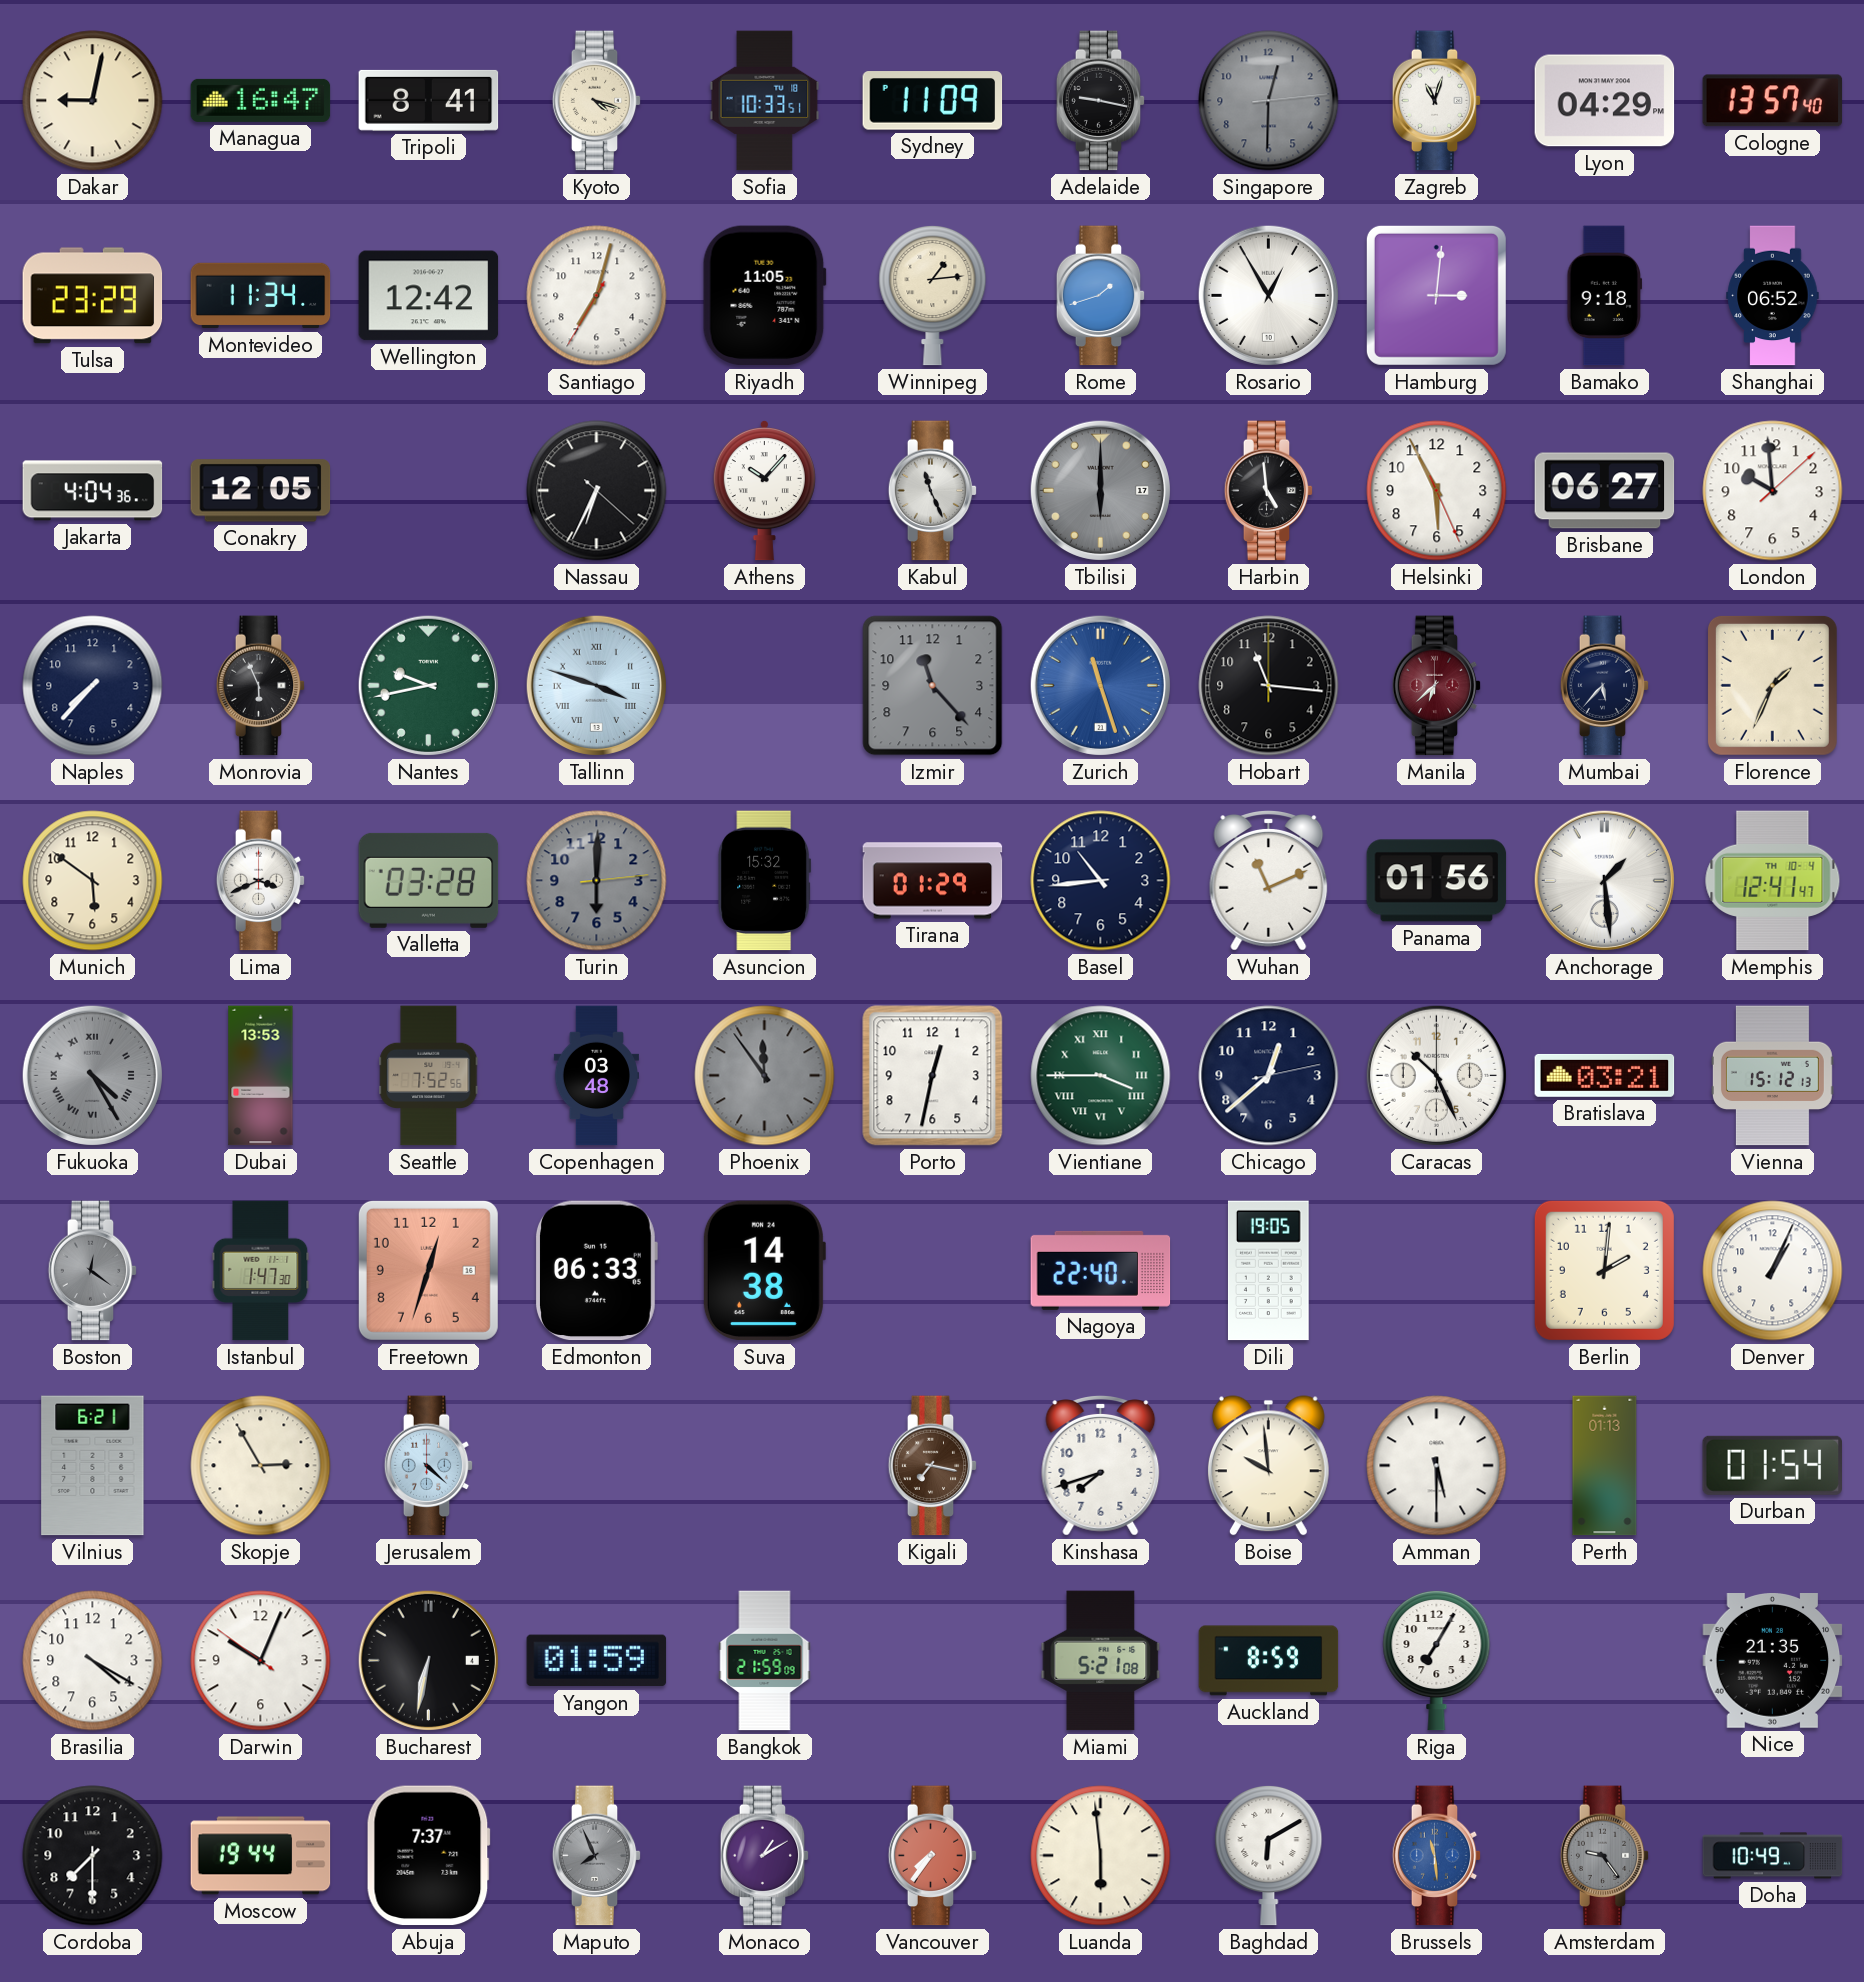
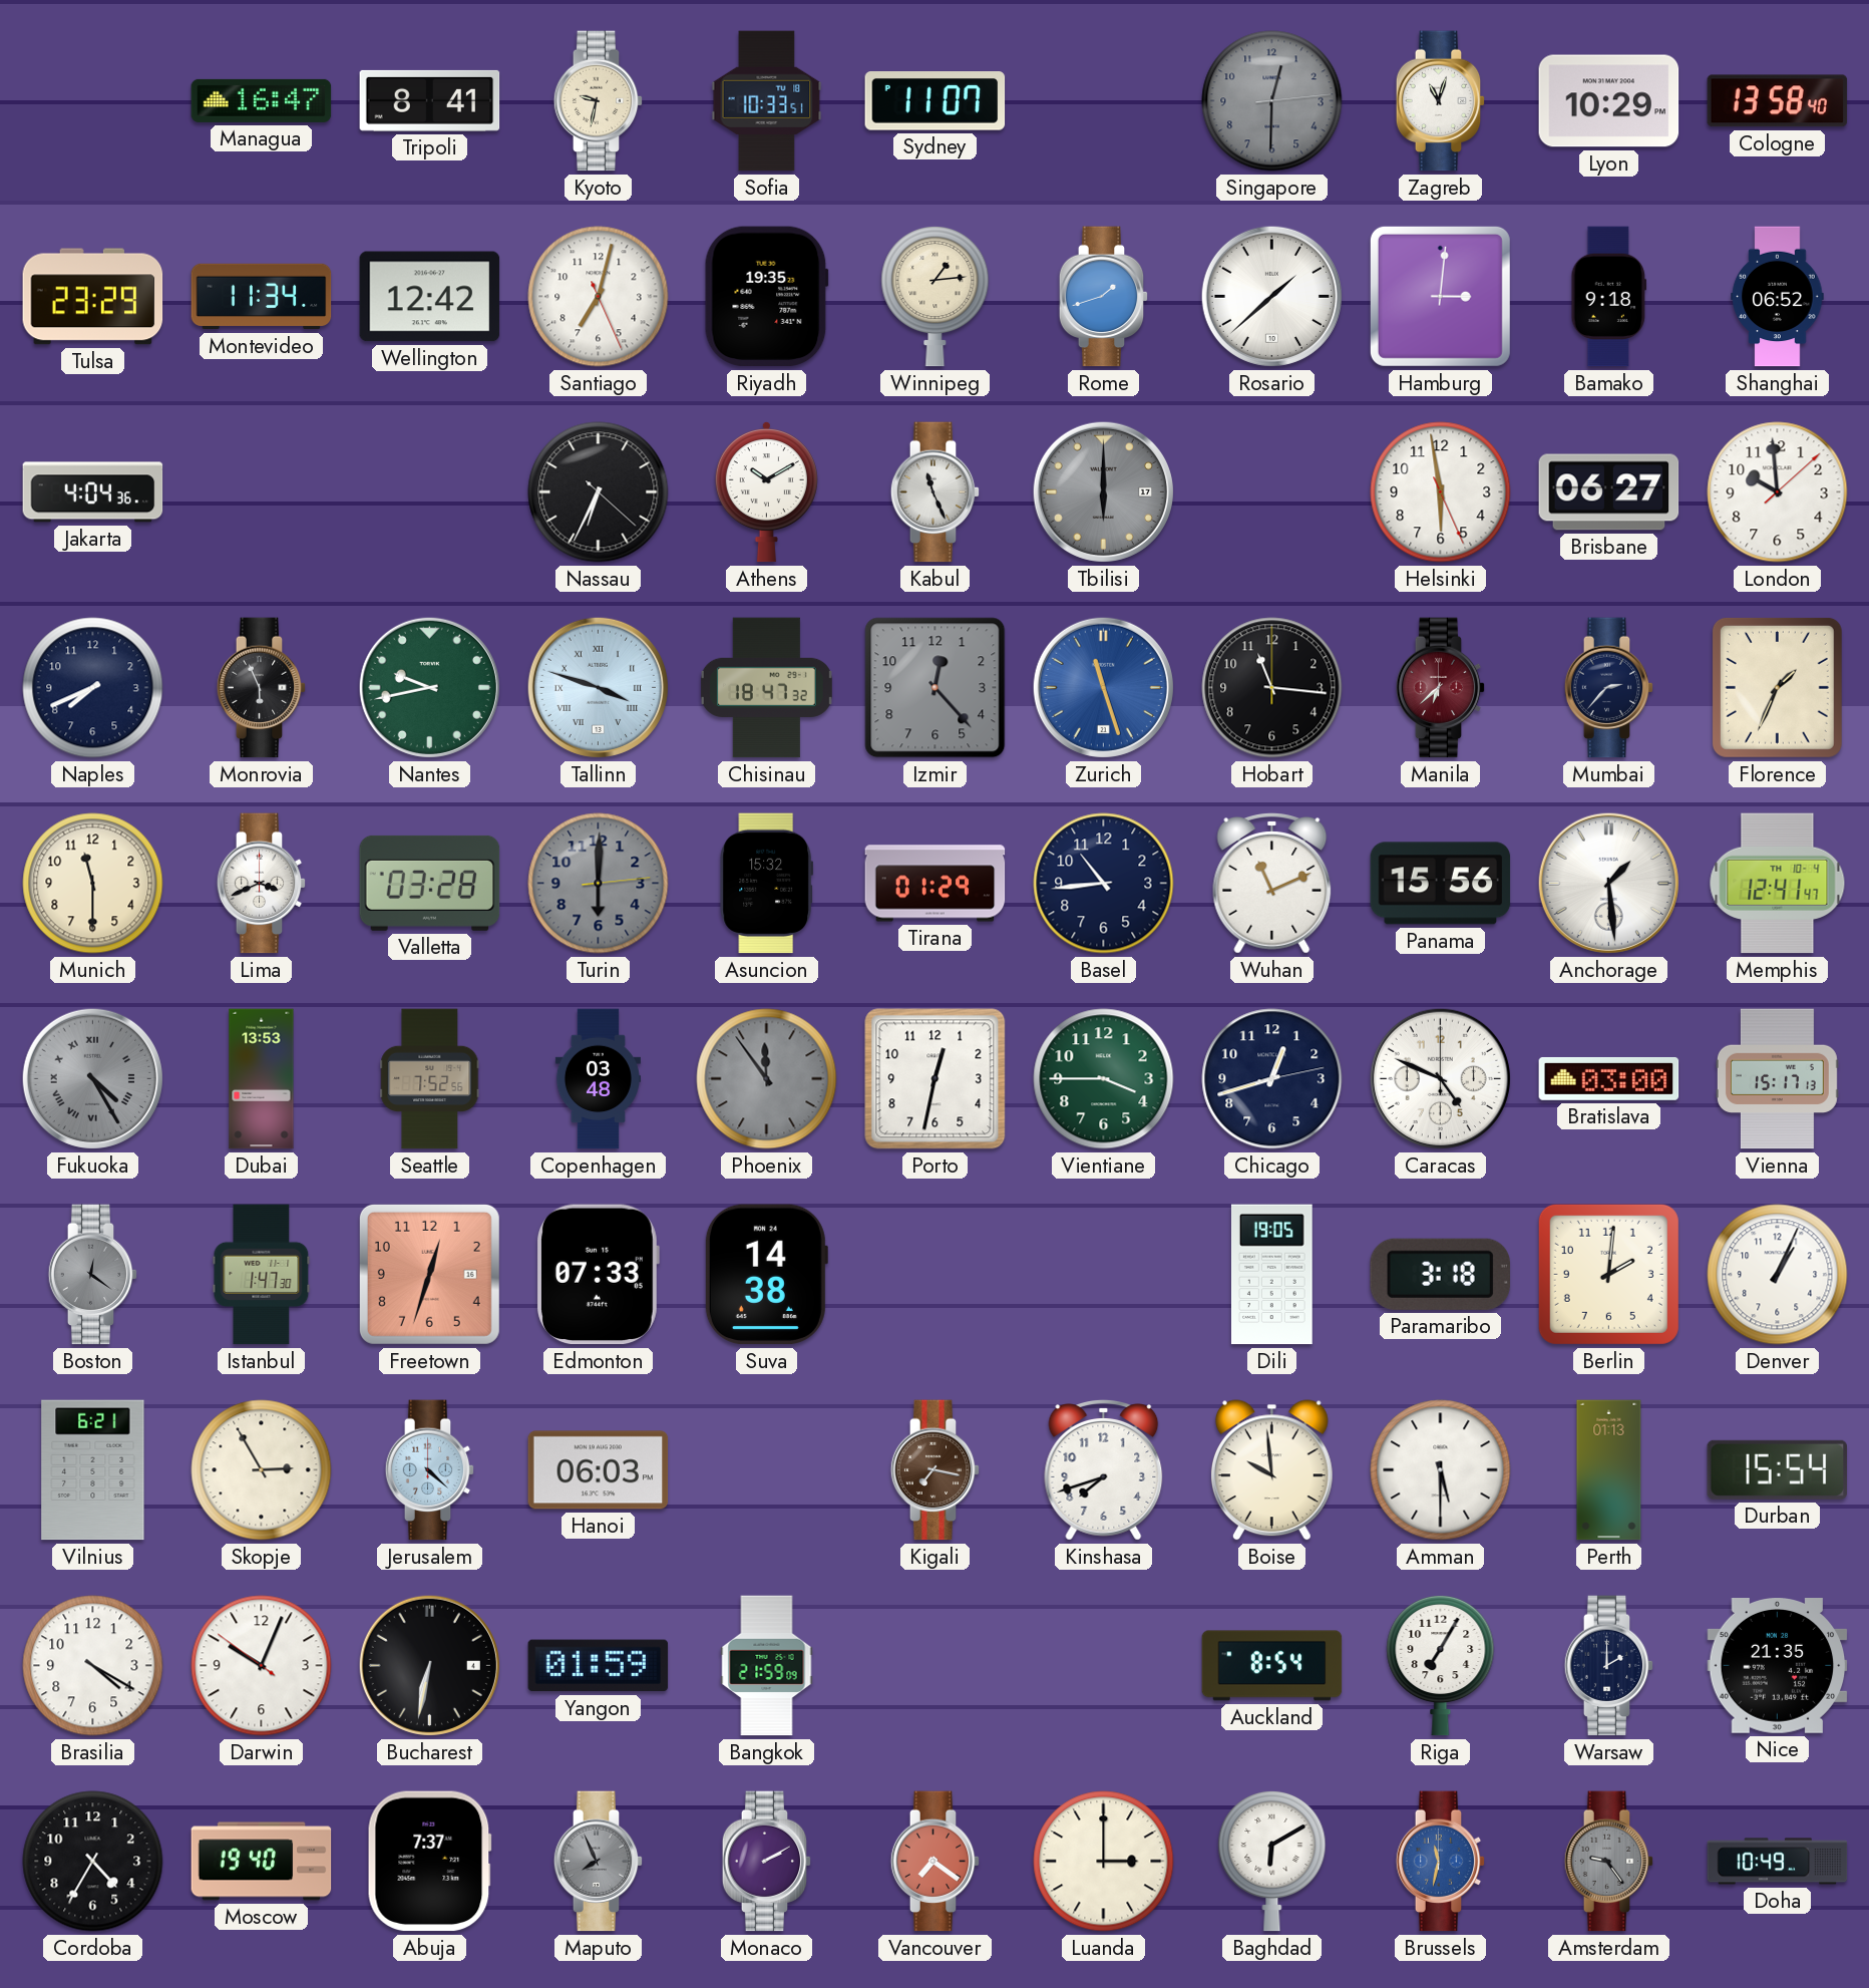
Dakar: 9:02 -> none
Kyoto: 4:18 -> 9:32
Sydney: 11:09 -> 11:07
Adelaide: 9:17 -> none
Lyon: 04:29 -> 10:29
Cologne: 13:57 -> 13:58
Santiago: 7:02:35 -> 7:02:26
Riyadh: 11:05 -> 19:35
Rosario: 12:55 -> 1:38
Conakry: 12:05 -> none
Athens: 10:07 -> 10:10
Harbin: 4:59 -> none
Helsinki: 5:55 -> 5:58
Naples: 7:37 -> 7:41
Chisinau: none -> 18:47
Izmir: 11:23 -> 12:23
Mumbai: 5:37 -> 2:37
Munich: 5:51 -> 11:30
Panama: 01:56 -> 15:56
Vientiane numerals: Roman -> Arabic
Chicago: 12:38 -> 12:42
Caracas: 10:26 -> 4:49
Bratislava: 03:21 -> 03:00
Vienna: 15:12 -> 15:17
Edmonton: 06:33 -> 07:33
Nagoya: 22:40 -> none
Paramaribo: none -> 3:18
Hanoi: none -> 06:03
Durban: 01:54 -> 15:54
Miami: 5:21 -> none
Auckland: 8:59 -> 8:54
Warsaw: none -> 2:00
Cordoba: 7:30 -> 4:35
Moscow: 19:44 -> 19:40
Monaco: 1:10 -> 2:10
Vancouver: 7:36 -> 7:21
Luanda: 5:59 -> 3:00
Brussels: 11:29 -> 11:32
